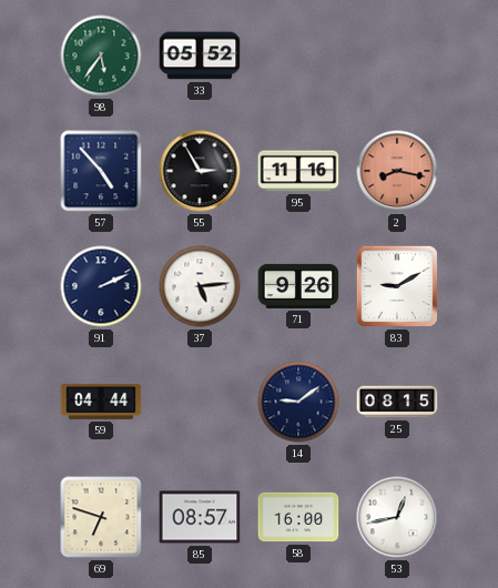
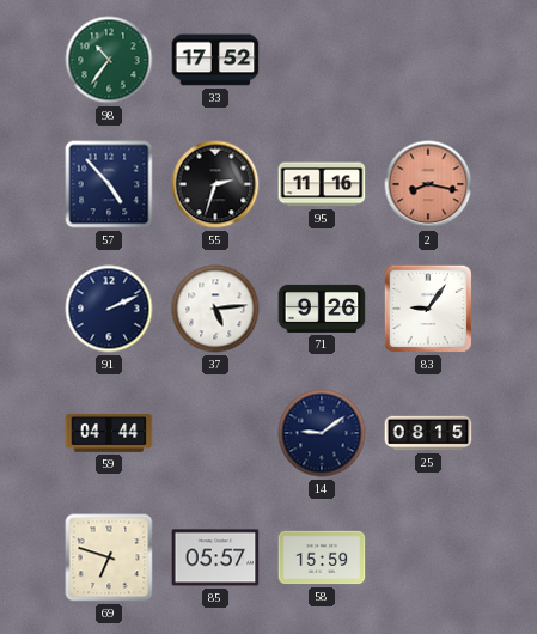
98: 5:36 -> 10:36
33: 05:52 -> 17:52
55: 2:55 -> 2:33
83: 9:10 -> 9:06
85: 08:57 -> 05:57
58: 16:00 -> 15:59
53: 12:43 -> none
